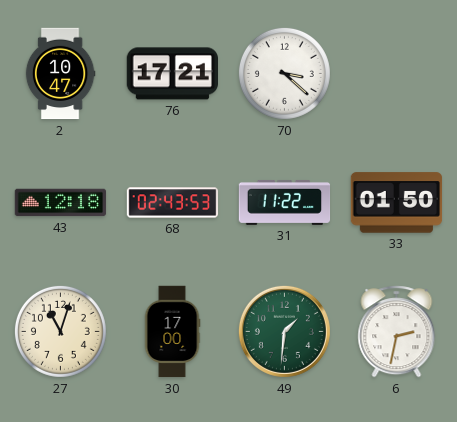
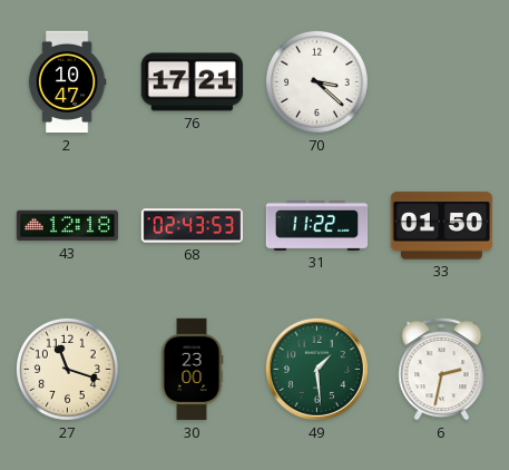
27: 11:03 -> 11:18
30: 17:00 -> 23:00
49: 1:31 -> 1:29
